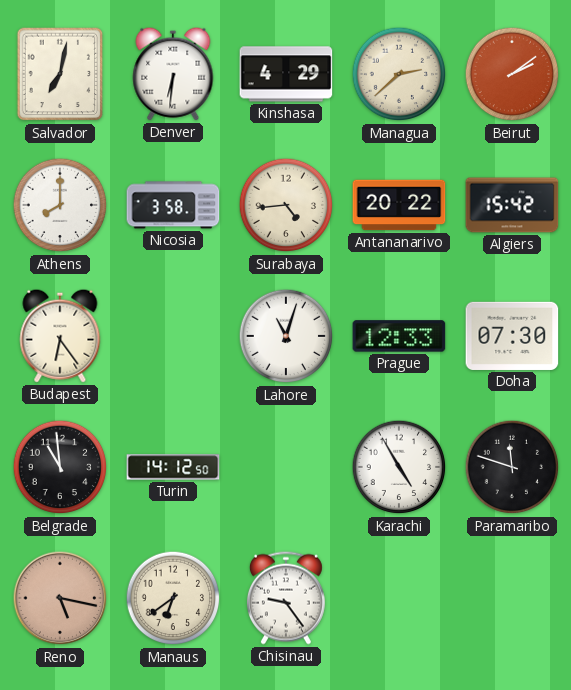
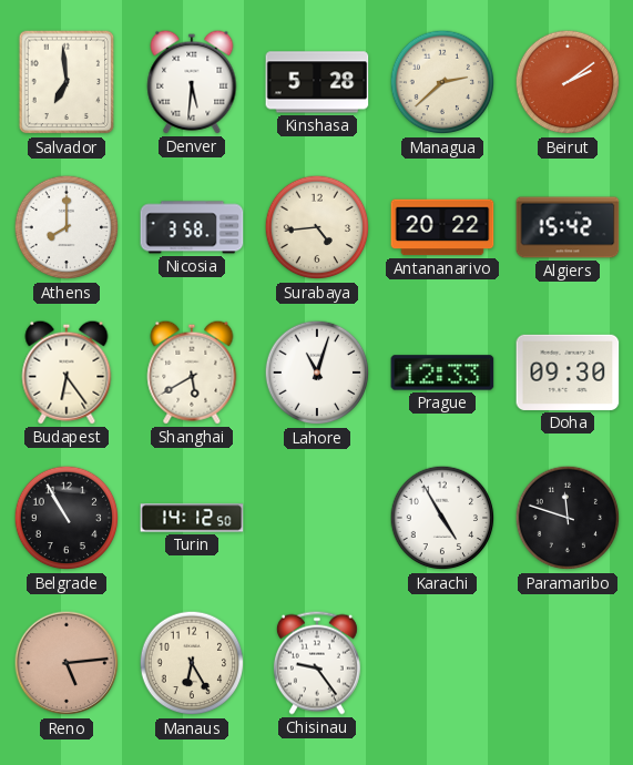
Salvador: 7:02 -> 6:59
Denver: 6:31 -> 5:31
Kinshasa: 4:29 -> 5:28
Shanghai: none -> 5:40
Doha: 07:30 -> 09:30
Belgrade: 10:59 -> 10:55
Reno: 5:17 -> 5:14
Manaus: 6:39 -> 6:25
